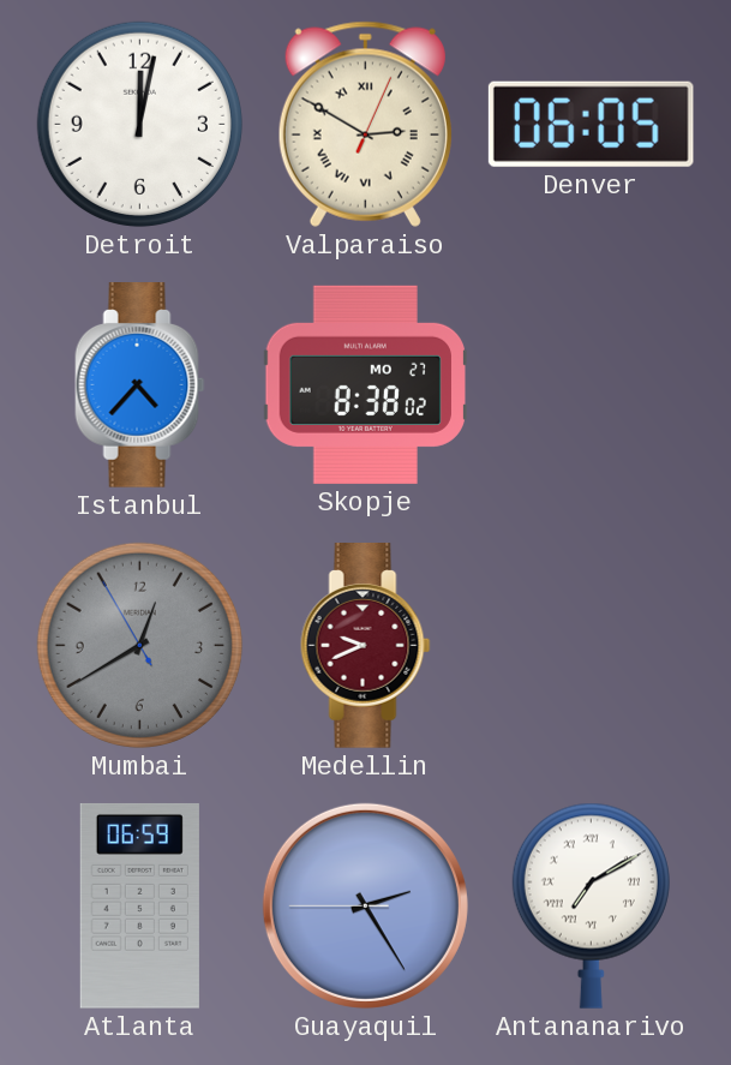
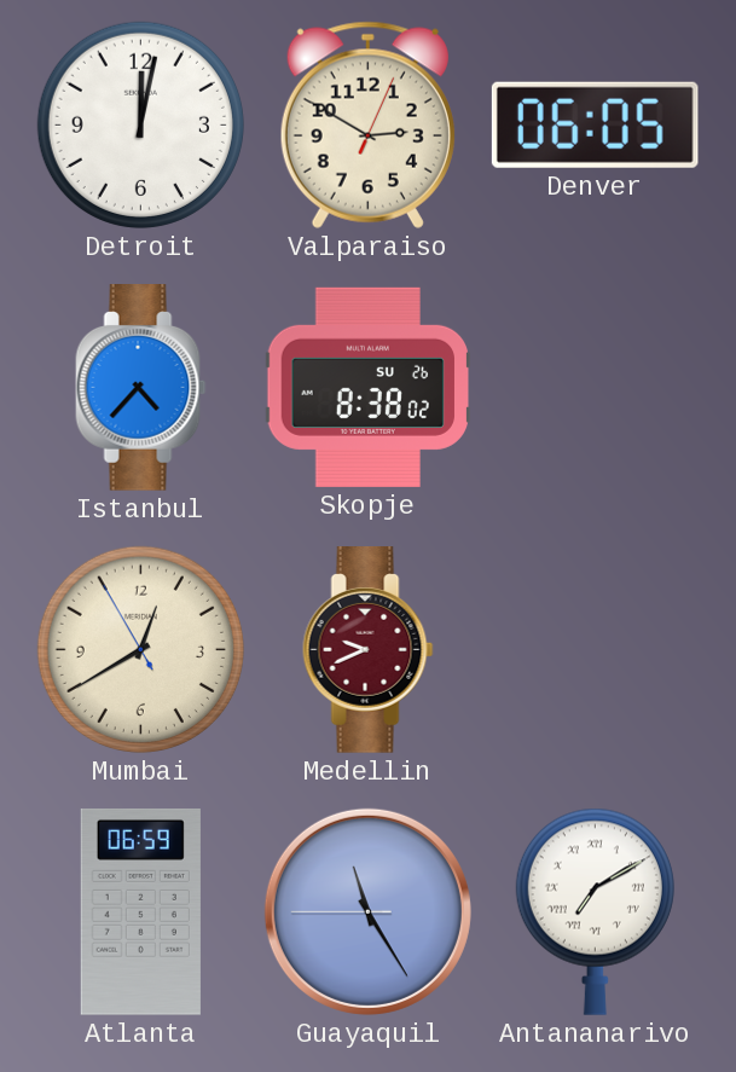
Valparaiso numerals: Roman -> Arabic
Skopje date: MO 27 -> SU 26
Mumbai dial: grey -> cream
Guayaquil: 2:24 -> 11:24
